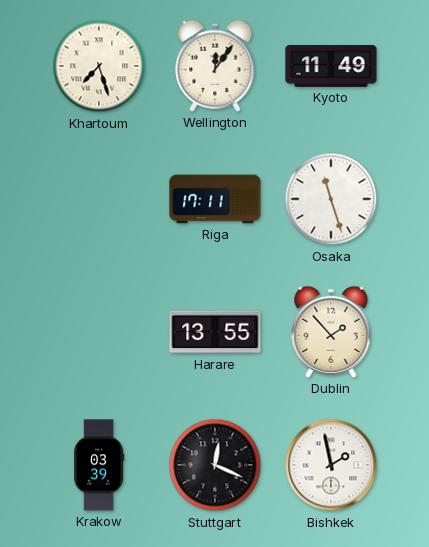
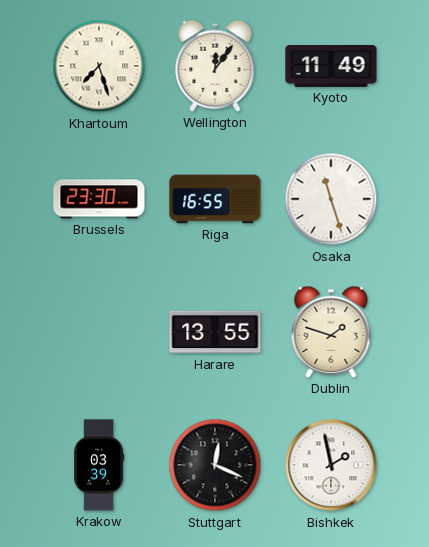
Brussels: none -> 23:30
Riga: 17:11 -> 16:55
Dublin: 1:53 -> 1:48
